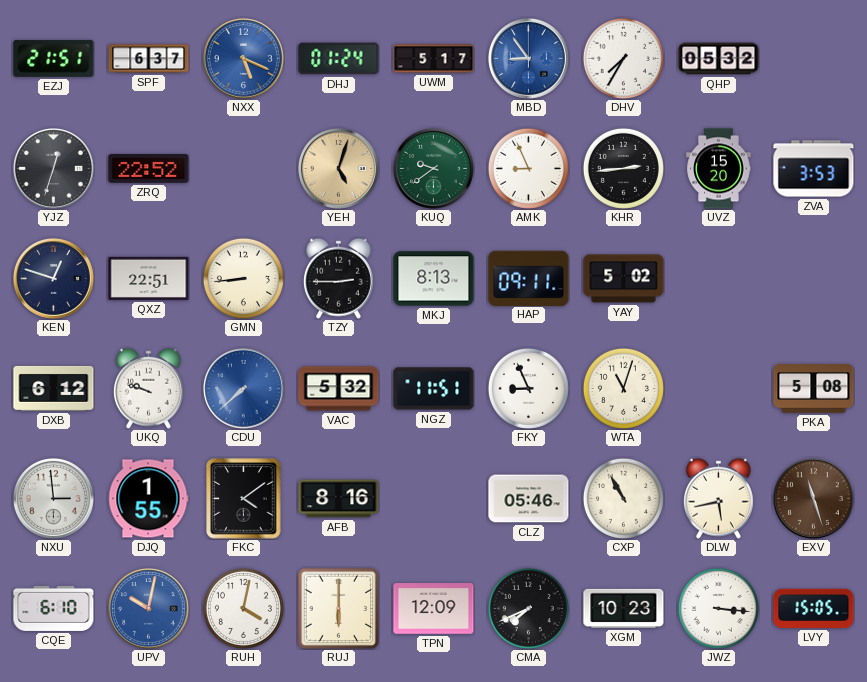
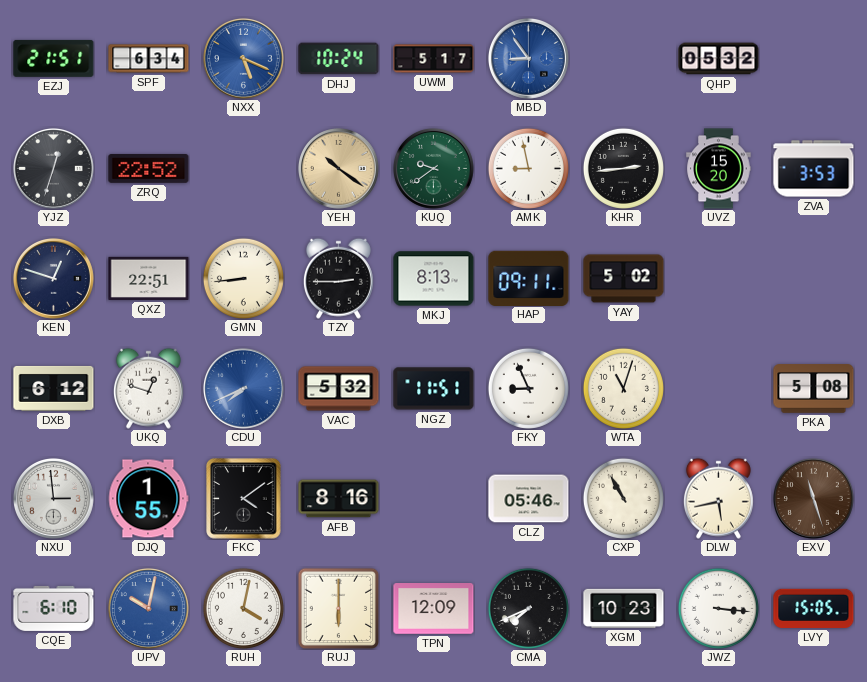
SPF: 6:37 -> 6:34
DHJ: 01:24 -> 10:24
DHV: 7:35 -> none
YEH: 5:03 -> 10:21
AMK: 8:56 -> 8:58
UKQ: 9:48 -> 12:48
CDU: 7:38 -> 7:41
